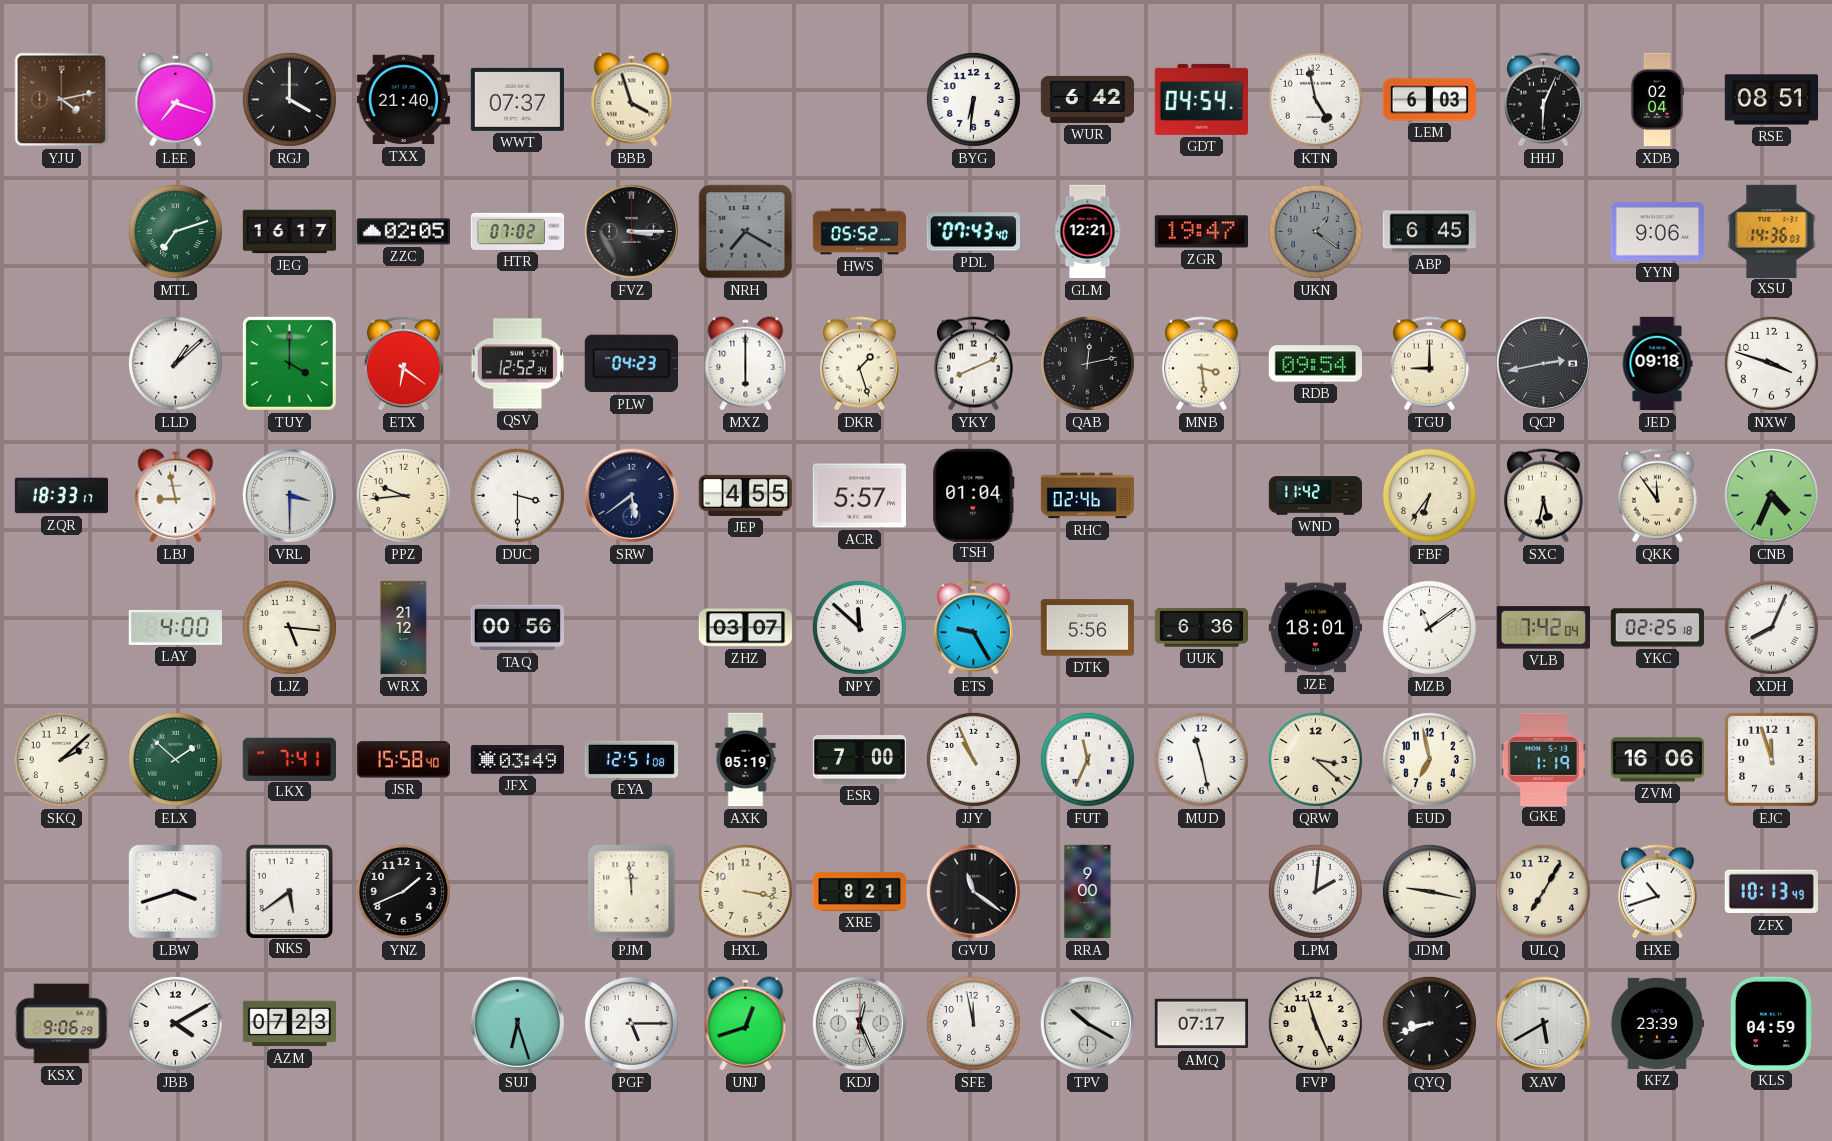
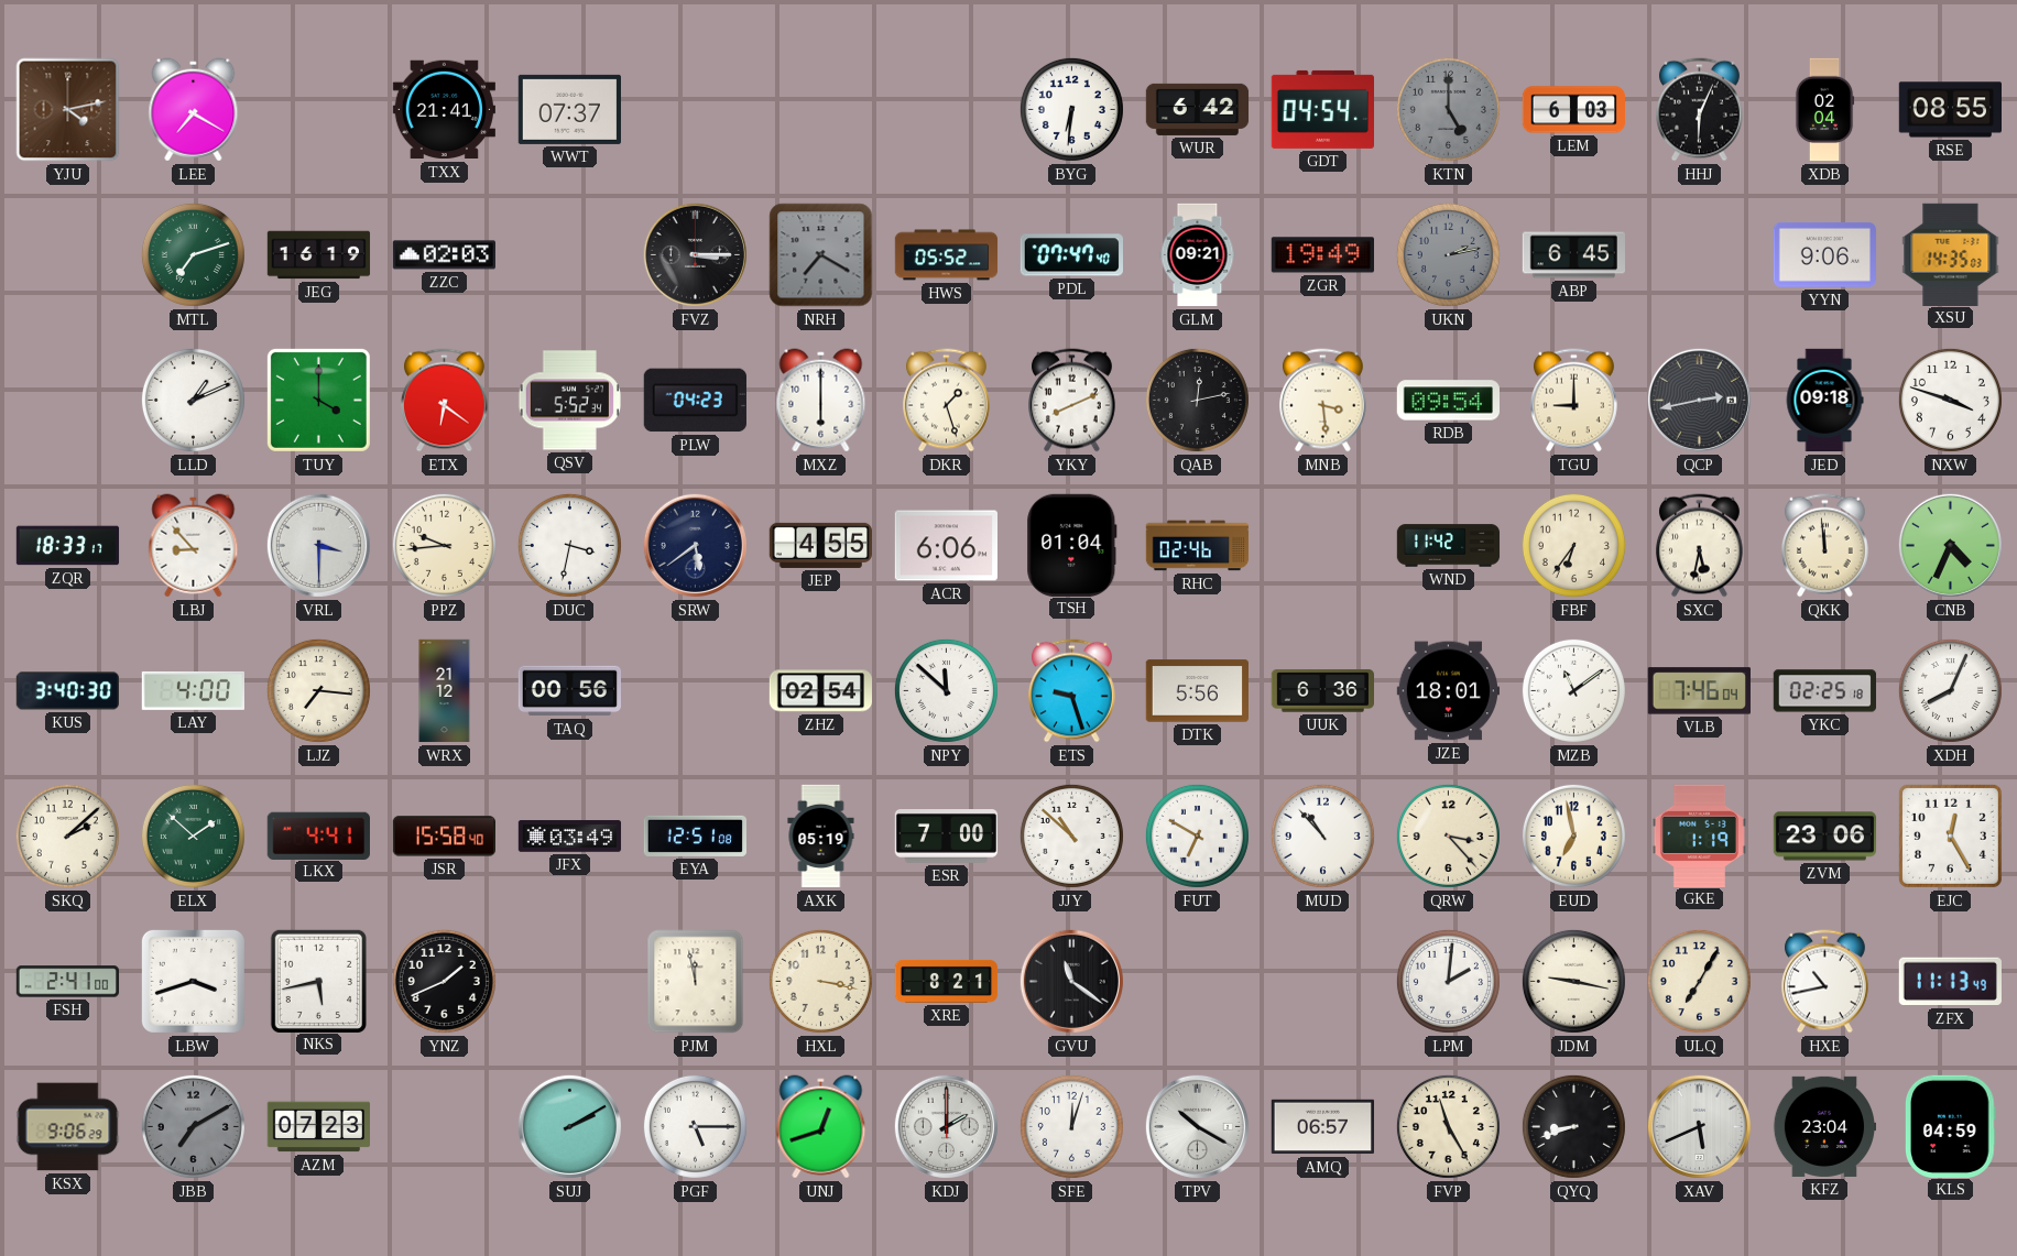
LEE: 7:18 -> 7:20
RGJ: 4:00 -> none
TXX: 21:40 -> 21:41
BBB: 3:57 -> none
KTN: 4:58 -> 5:00
KTN dial: white -> grey
RSE: 08:51 -> 08:55
JEG: 16:17 -> 16:19
ZZC: 02:05 -> 02:03
HTR: 07:02 -> none
PDL: 07:43 -> 07:47
GLM: 12:21 -> 09:21
ZGR: 19:47 -> 19:49
UKN: 1:21 -> 2:13
XSU: 14:36 -> 14:35
LLD: 1:08 -> 1:11
QSV: 12:52 -> 5:52
LBJ: 8:58 -> 8:53
DUC: 3:30 -> 3:32
ACR: 5:57 -> 6:06
QKK: 11:54 -> 11:59
KUS: none -> 3:40
LJZ: 5:16 -> 7:16
ZHZ: 03:07 -> 02:54
ETS: 9:25 -> 9:27
VLB: 7:42 -> 7:46
LKX: 7:41 -> 4:41
JJY: 10:56 -> 10:52
FUT: 11:34 -> 6:50
MUD: 11:28 -> 10:53
QRW: 3:22 -> 3:23
ZVM: 16:06 -> 23:06
EJC: 11:57 -> 12:25
FSH: none -> 2:41
NKS: 5:39 -> 5:43
PJM: 11:59 -> 11:58
RRA: 9:00 -> none
HXE: 10:42 -> 10:43
ZFX: 10:13 -> 11:13
JBB: 4:10 -> 7:10
JBB dial: white -> grey
SUJ: 6:27 -> 2:10
KDJ: 12:26 -> 2:00
SFE: 11:58 -> 12:03
AMQ: 07:17 -> 06:57
FVP: 11:26 -> 11:25
XAV: 5:40 -> 5:41
KFZ: 23:39 -> 23:04
